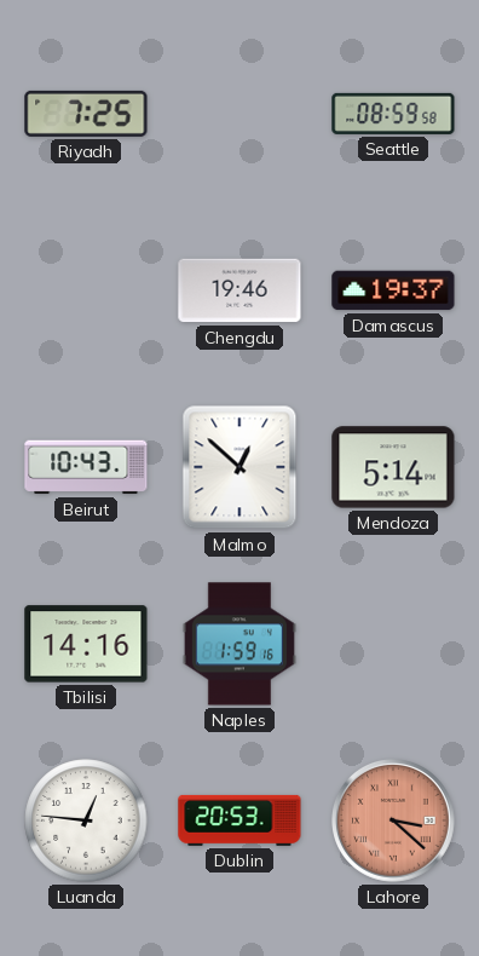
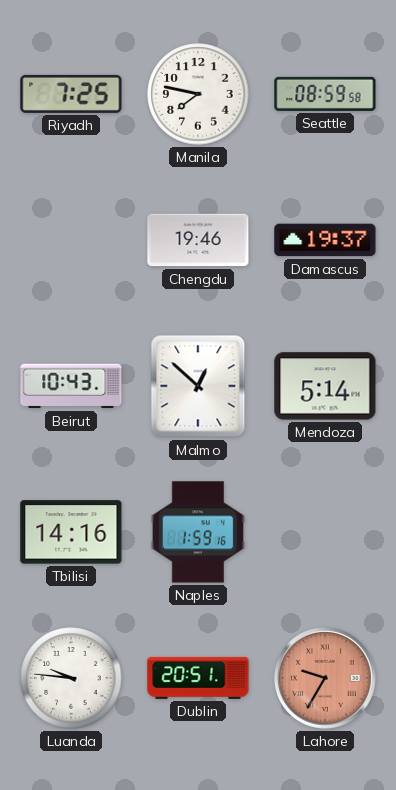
Manila: none -> 7:47
Luanda: 12:46 -> 9:46
Dublin: 20:53 -> 20:51
Lahore: 3:22 -> 9:35
